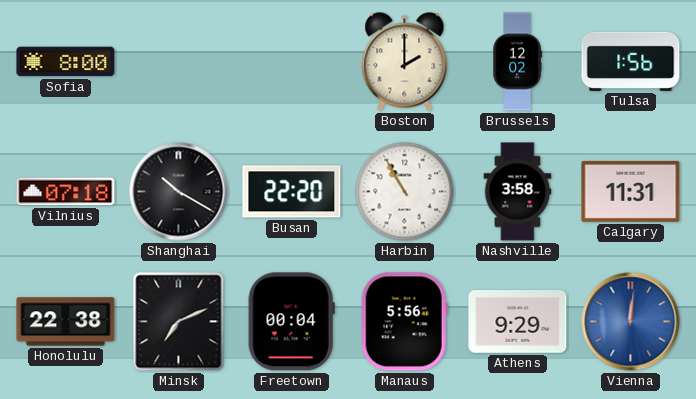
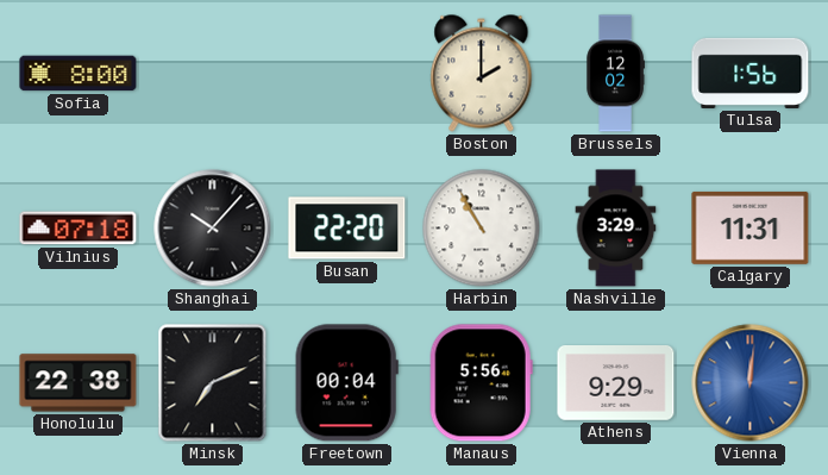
Shanghai: 10:20 -> 10:07
Nashville: 3:58 -> 3:29
